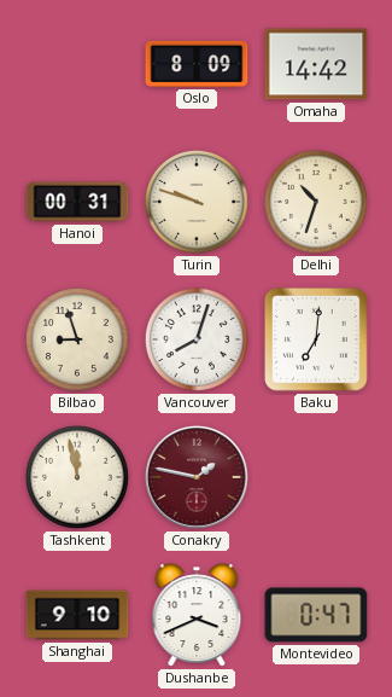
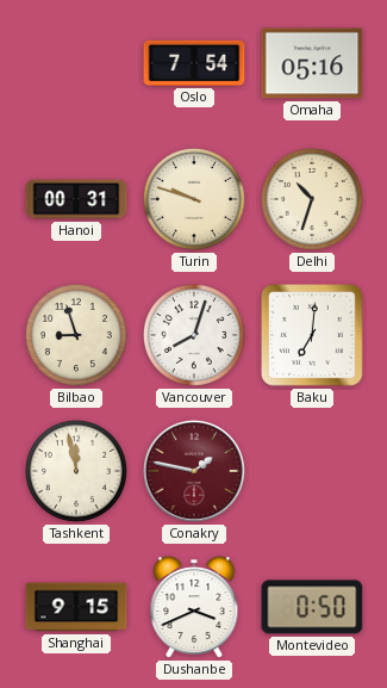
Oslo: 8:09 -> 7:54
Omaha: 14:42 -> 05:16
Shanghai: 9:10 -> 9:15
Montevideo: 0:47 -> 0:50
